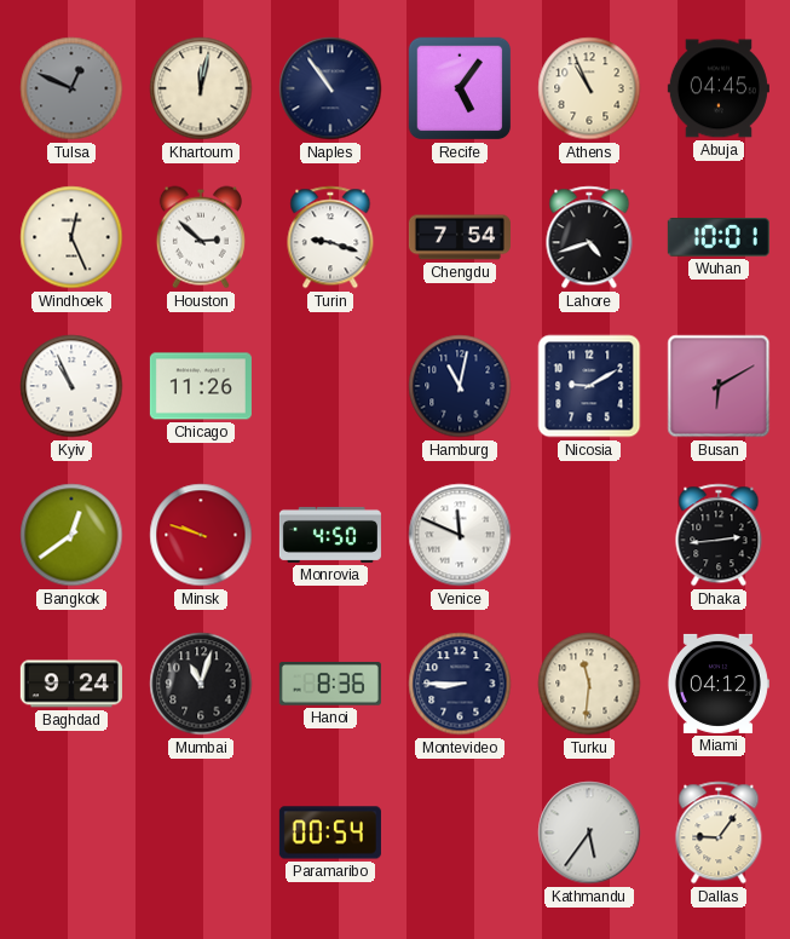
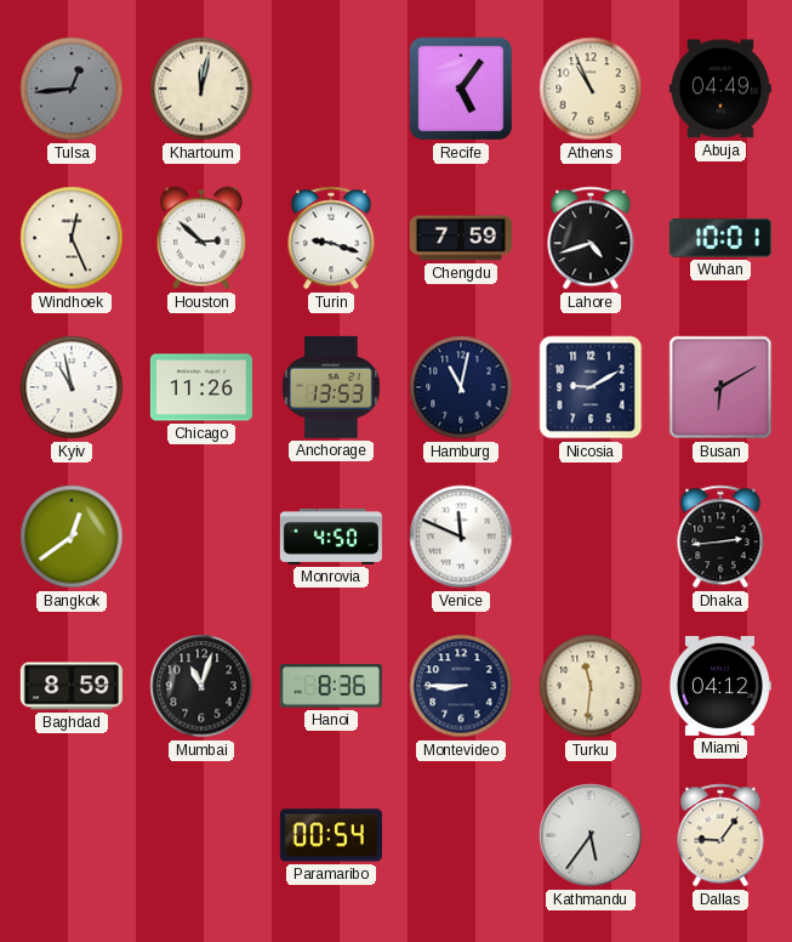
Tulsa: 12:49 -> 12:44
Naples: 10:54 -> none
Abuja: 04:45 -> 04:49
Chengdu: 7:54 -> 7:59
Kyiv: 10:56 -> 10:58
Anchorage: none -> 13:53
Minsk: 9:48 -> none
Baghdad: 9:24 -> 8:59
